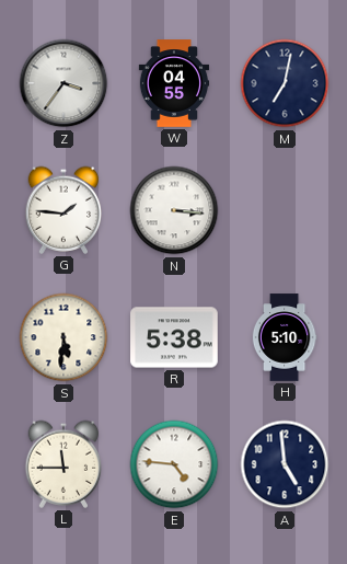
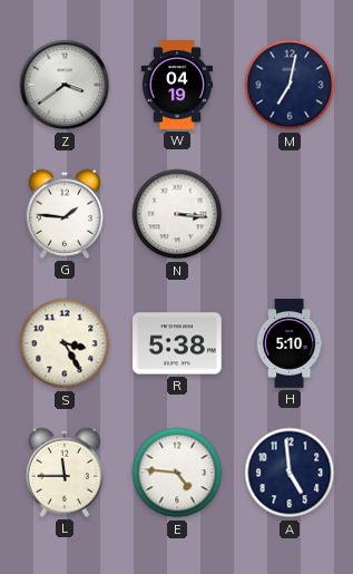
Z: 3:36 -> 3:39
W: 04:55 -> 04:19
S: 5:31 -> 3:25
